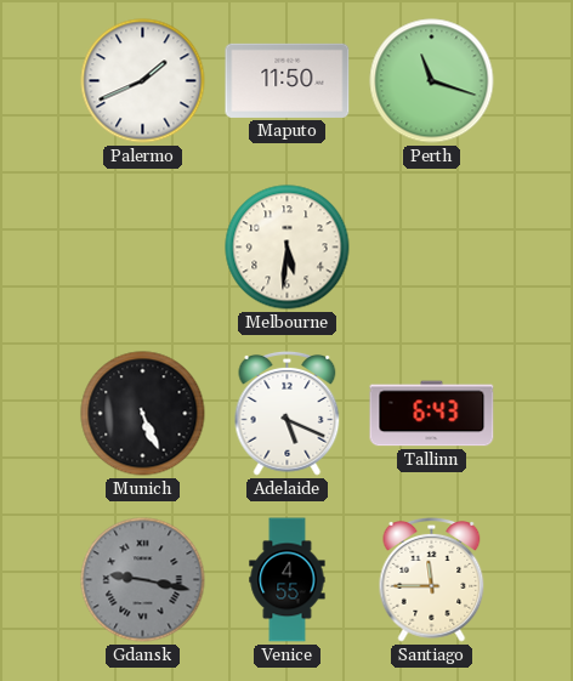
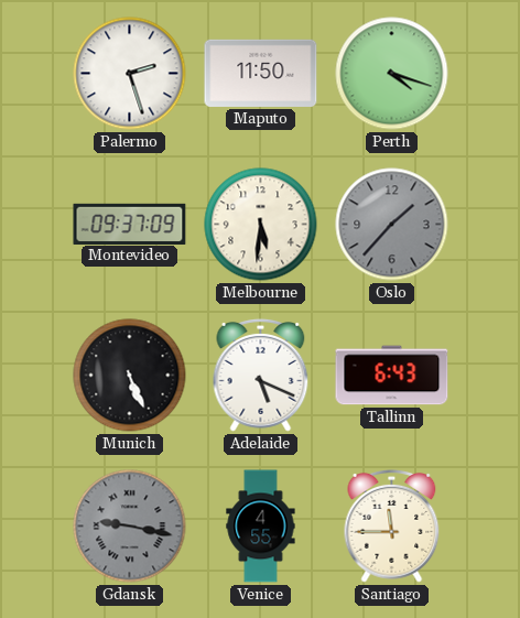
Palermo: 1:41 -> 2:27
Perth: 11:18 -> 4:18
Montevideo: none -> 09:37
Oslo: none -> 1:37
